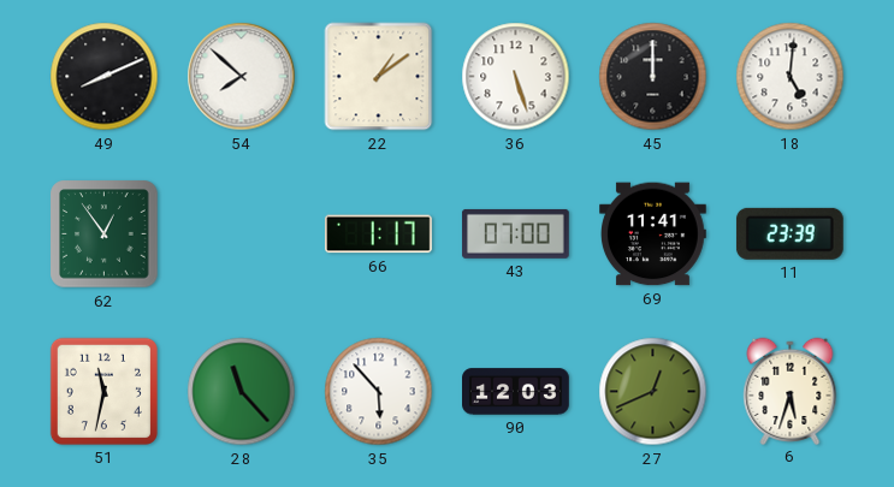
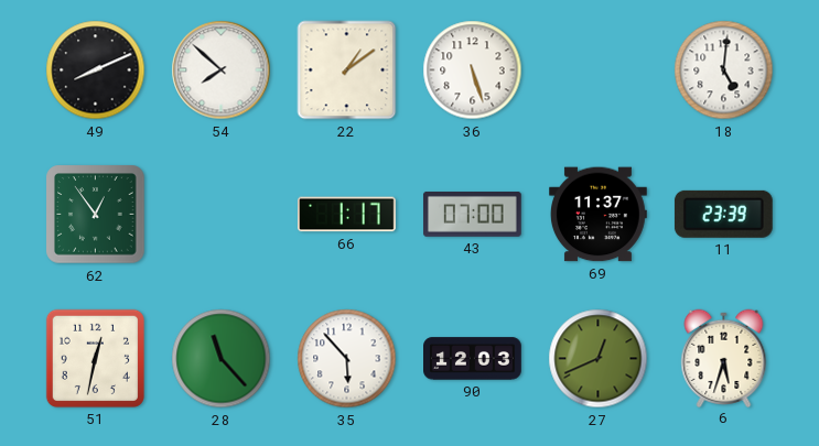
45: 12:00 -> none
69: 11:41 -> 11:37
51: 11:32 -> 12:32
